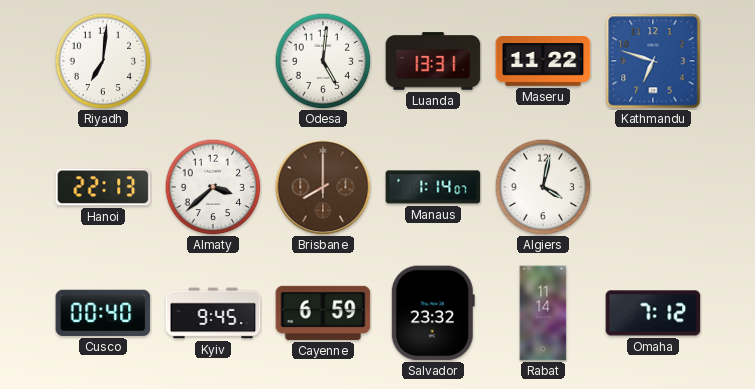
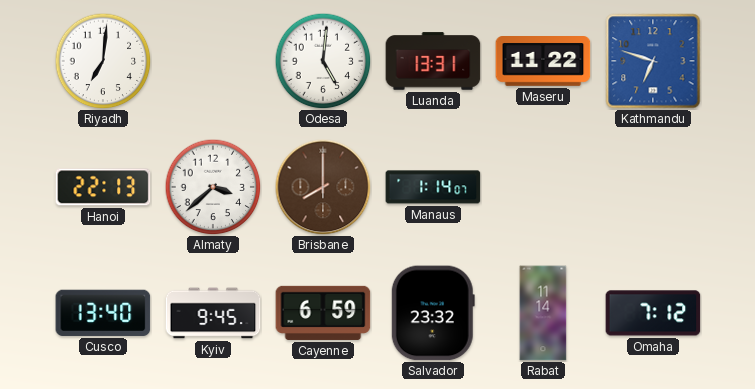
Algiers: 4:02 -> none
Cusco: 00:40 -> 13:40
